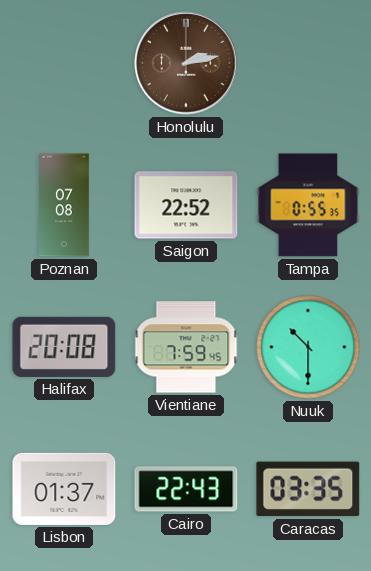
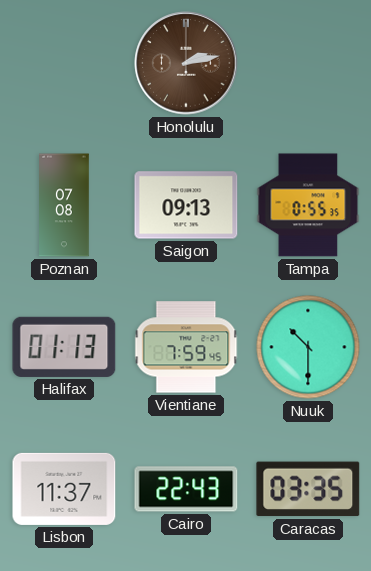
Saigon: 22:52 -> 09:13
Halifax: 20:08 -> 01:13
Lisbon: 01:37 -> 11:37
